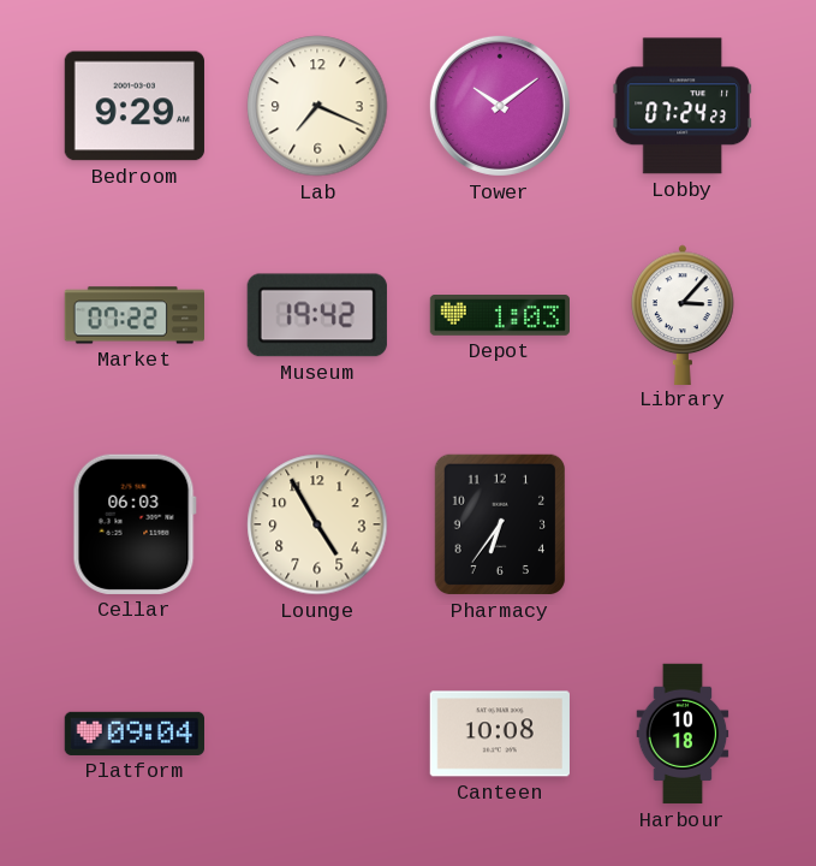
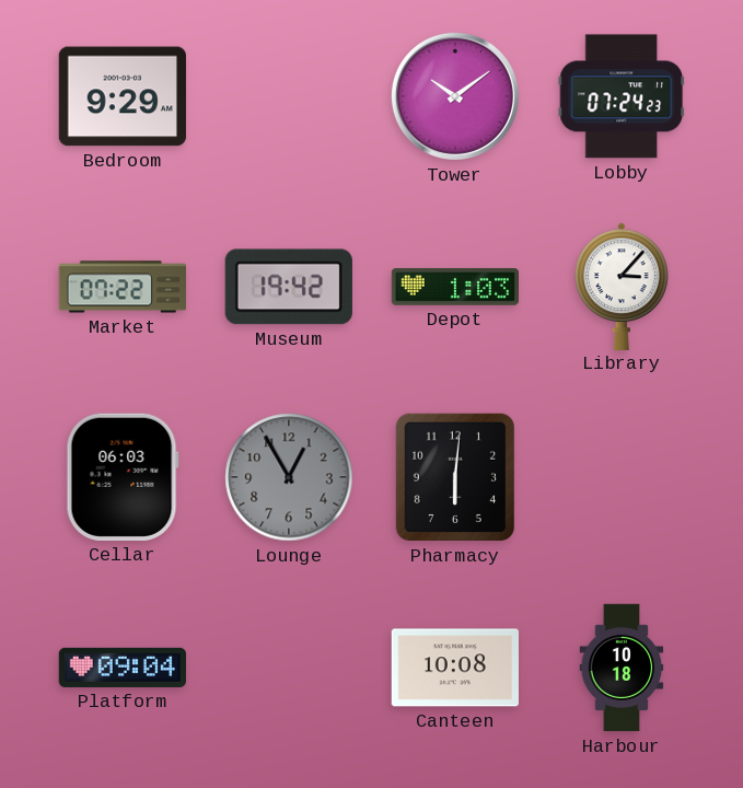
Lab: 7:19 -> none
Lounge: 4:55 -> 12:55
Lounge dial: cream -> grey
Pharmacy: 6:36 -> 6:01
